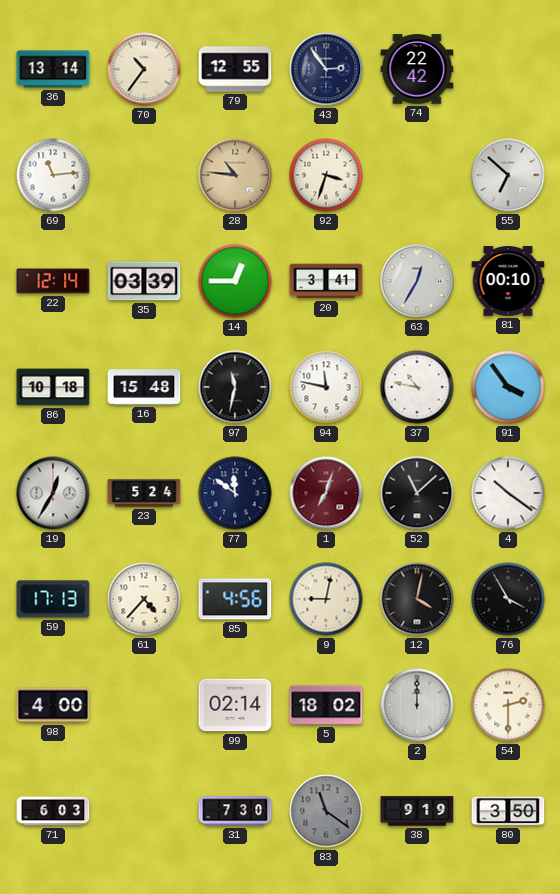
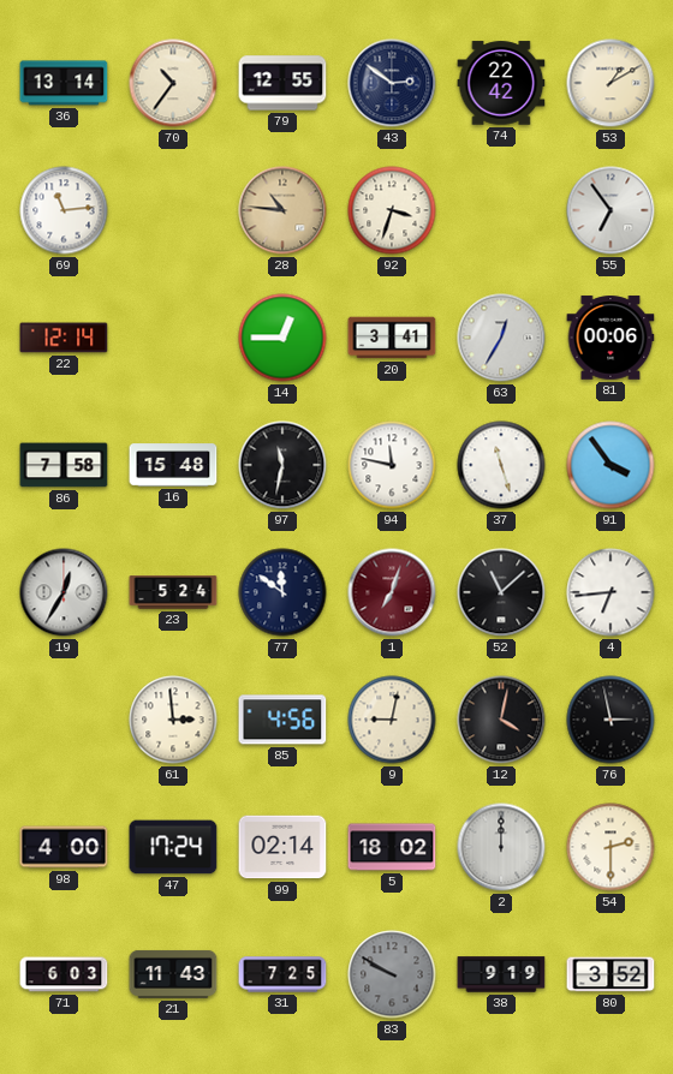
43: 2:54 -> 2:51
53: none -> 1:10
55: 6:52 -> 6:54
35: 03:39 -> none
81: 00:10 -> 00:06
86: 10:18 -> 7:58
37: 10:47 -> 11:27
4: 10:21 -> 6:44
59: 17:13 -> none
61: 4:37 -> 2:59
76: 3:55 -> 2:58
47: none -> 17:24
21: none -> 11:43
31: 7:30 -> 7:25
83: 11:21 -> 9:50
80: 3:50 -> 3:52
